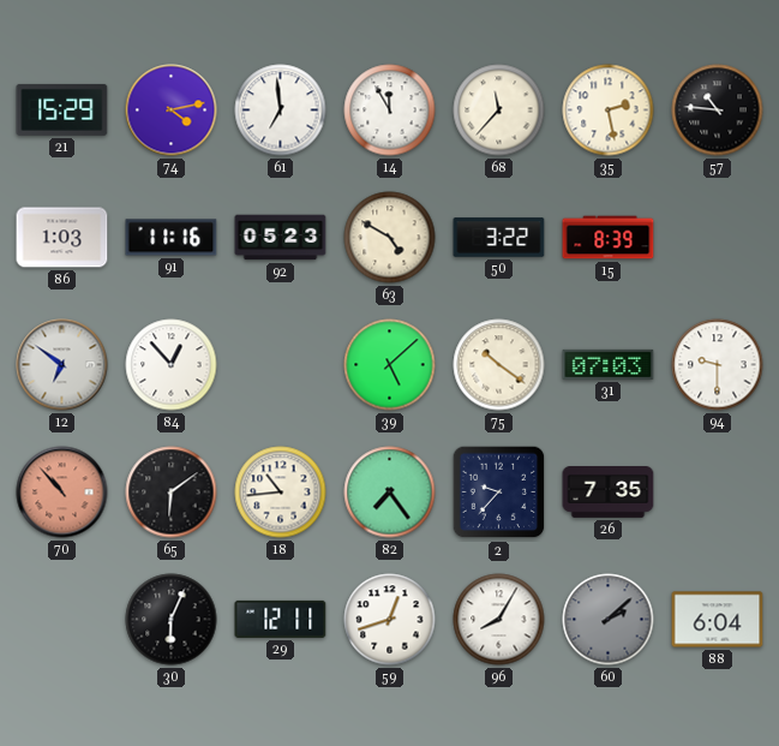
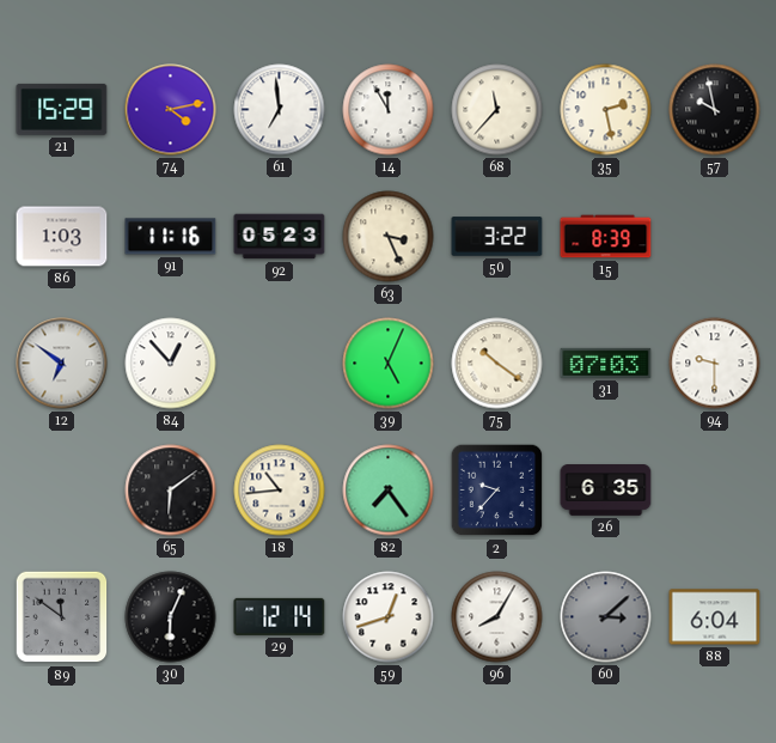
57: 10:46 -> 9:58
63: 4:50 -> 3:26
39: 5:08 -> 5:04
70: 10:53 -> none
26: 7:35 -> 6:35
89: none -> 11:51
29: 12:11 -> 12:14
60: 2:08 -> 3:08
